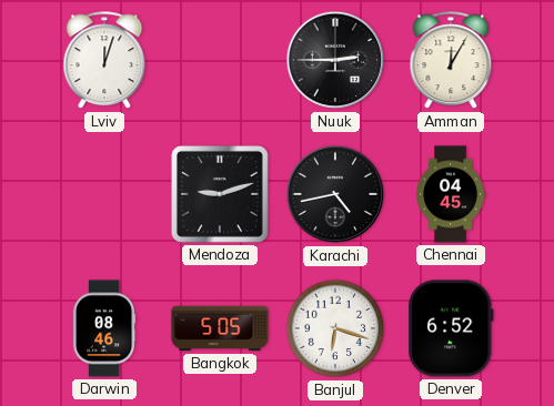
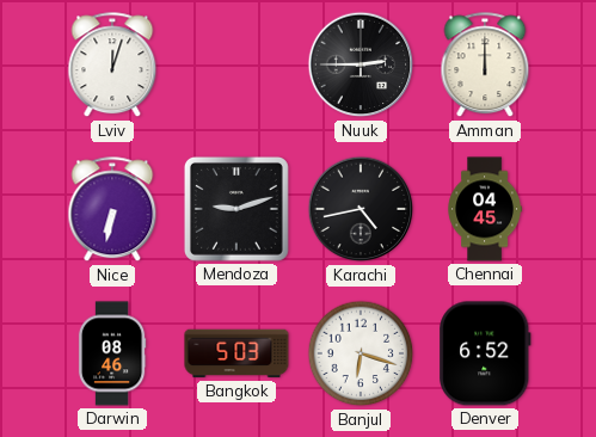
Amman: 12:05 -> 12:00
Nice: none -> 6:32
Bangkok: 5:05 -> 5:03
